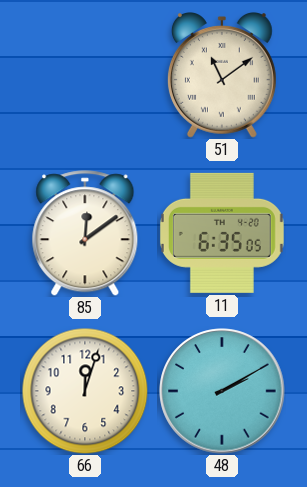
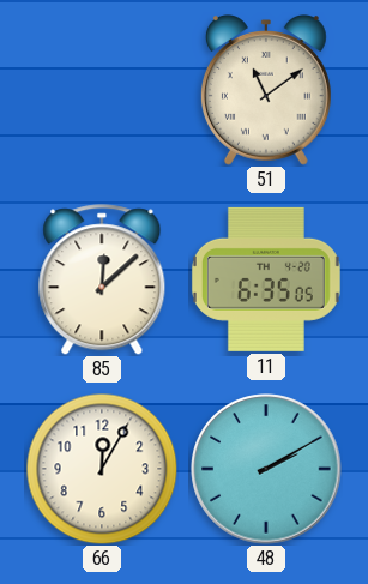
85: 12:09 -> 12:08
66: 12:03 -> 12:05
